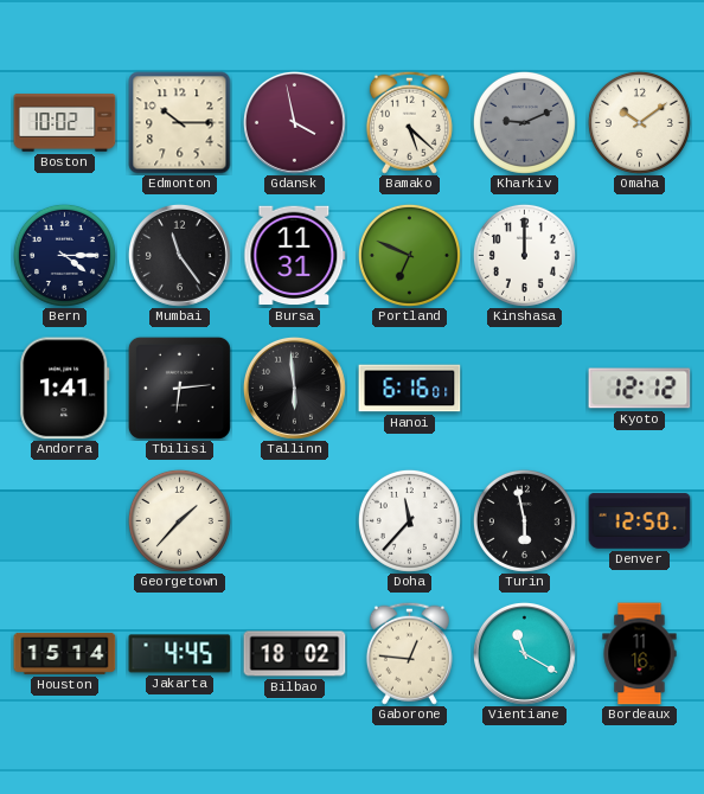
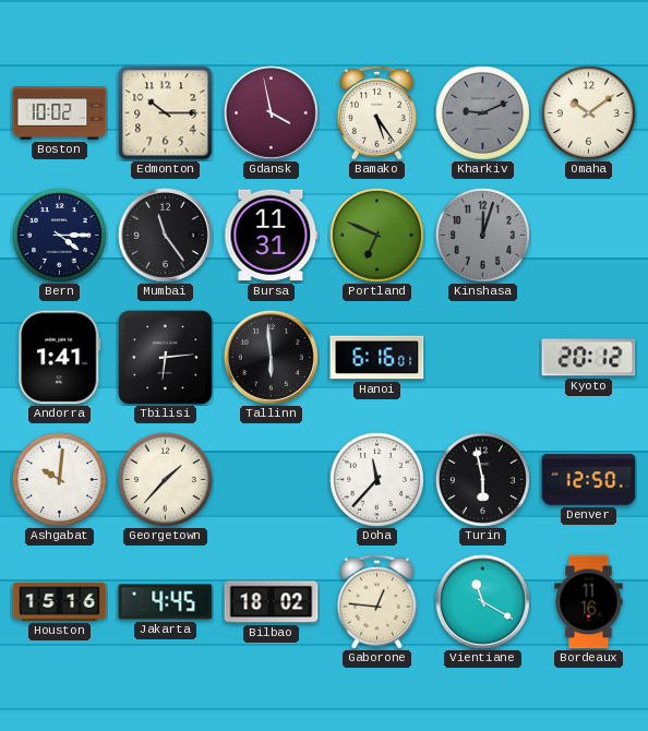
Bamako: 5:22 -> 5:24
Kinshasa: 12:00 -> 12:03
Kinshasa dial: white -> grey
Kyoto: 12:12 -> 20:12
Ashgabat: none -> 10:01
Houston: 15:14 -> 15:16
